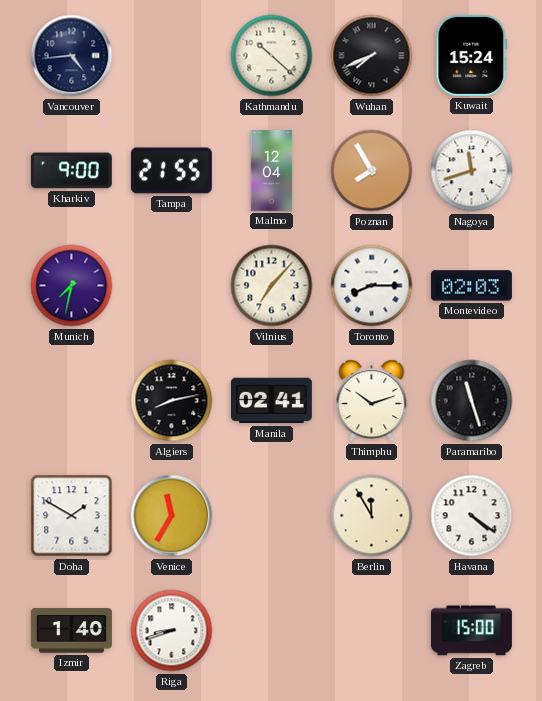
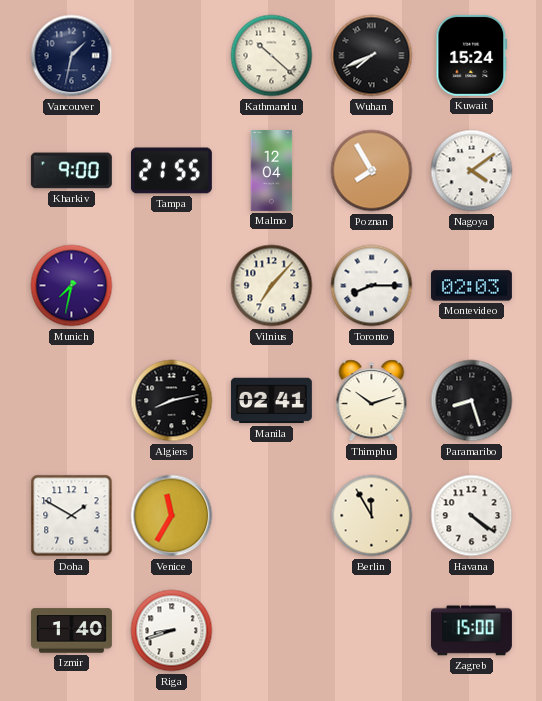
Vancouver: 4:44 -> 1:32
Nagoya: 11:42 -> 4:09
Paramaribo: 11:27 -> 8:27
